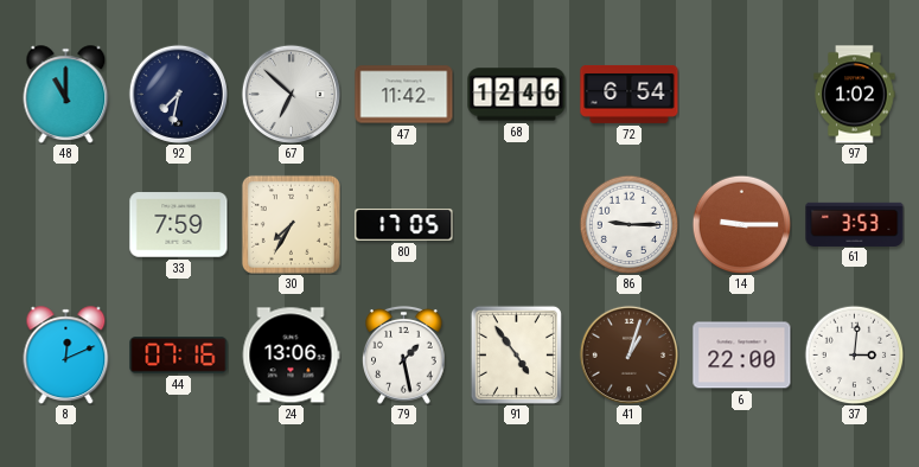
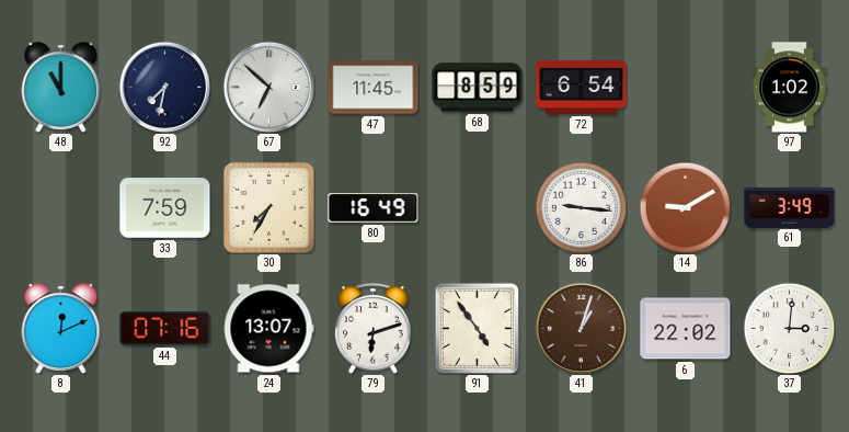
47: 11:42 -> 11:45
68: 12:46 -> 8:59
80: 17:05 -> 16:49
86: 9:15 -> 9:16
14: 9:15 -> 9:10
61: 3:53 -> 3:49
24: 13:06 -> 13:07
79: 1:28 -> 6:12
6: 22:00 -> 22:02
